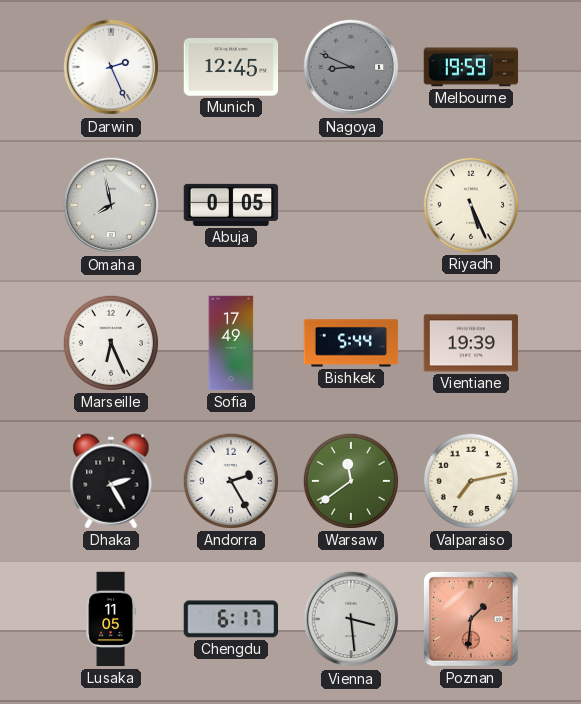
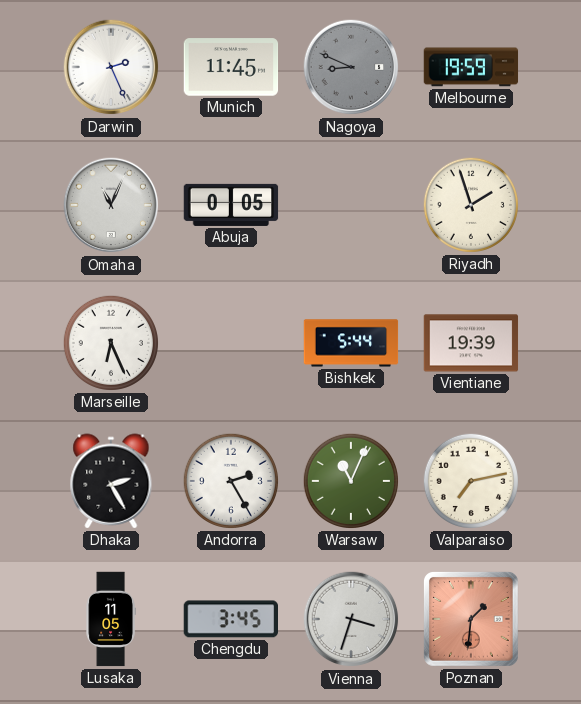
Munich: 12:45 -> 11:45
Omaha: 7:58 -> 11:04
Riyadh: 5:26 -> 1:57
Sofia: 17:49 -> none
Warsaw: 11:39 -> 11:04
Chengdu: 6:17 -> 3:45
Vienna: 3:29 -> 3:33
